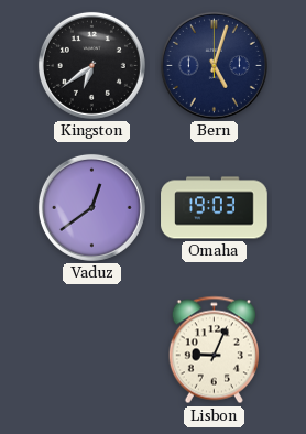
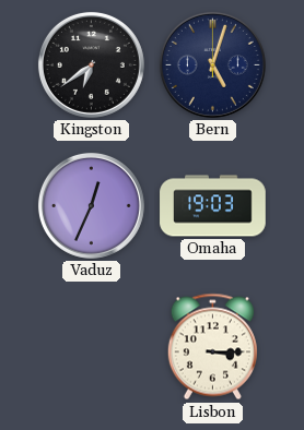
Vaduz: 12:39 -> 12:34
Lisbon: 9:04 -> 3:15
